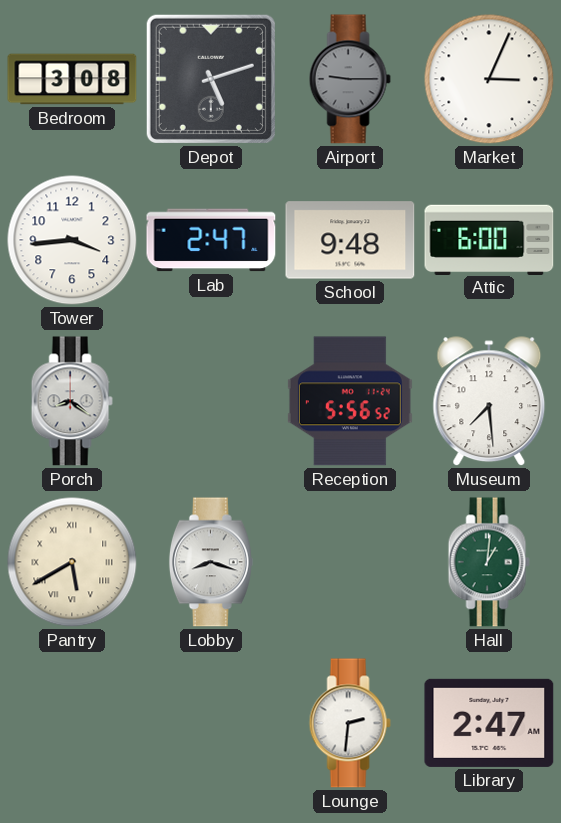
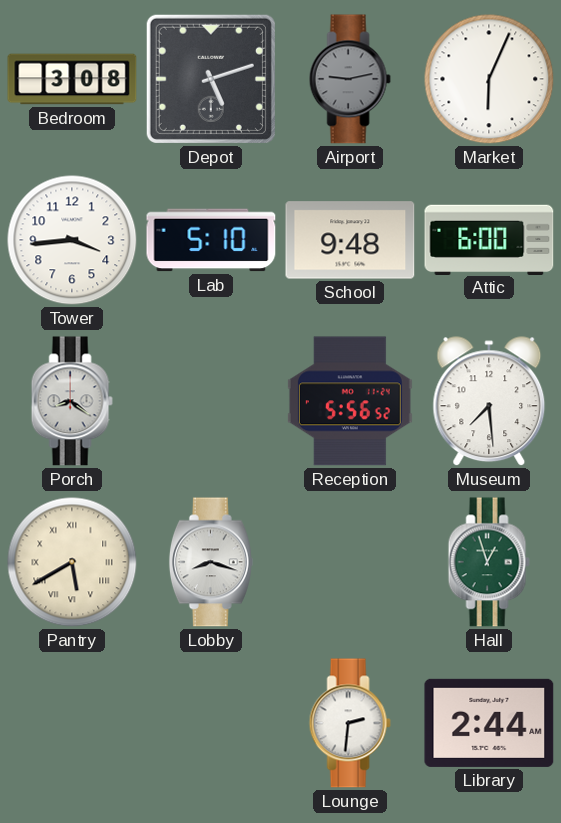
Airport: 9:15 -> 9:13
Market: 3:04 -> 6:04
Lab: 2:47 -> 5:10
Hall: 1:01 -> 12:57
Library: 2:47 -> 2:44
